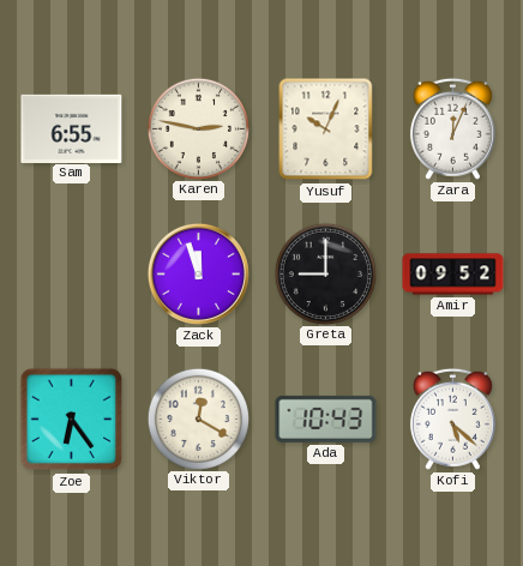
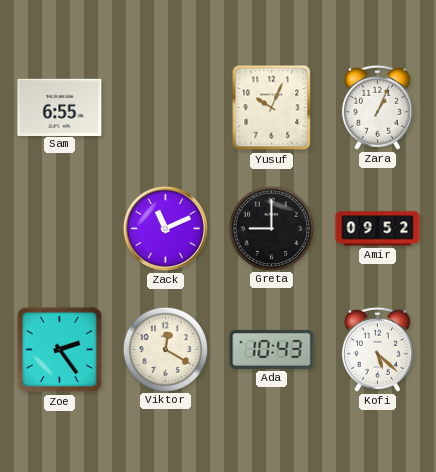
Karen: 2:47 -> none
Zara: 12:04 -> 1:04
Zack: 11:57 -> 11:11
Zoe: 6:24 -> 2:24
